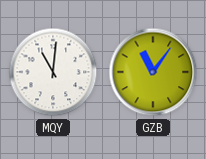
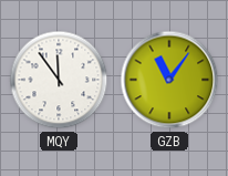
MQY: 11:01 -> 11:54
